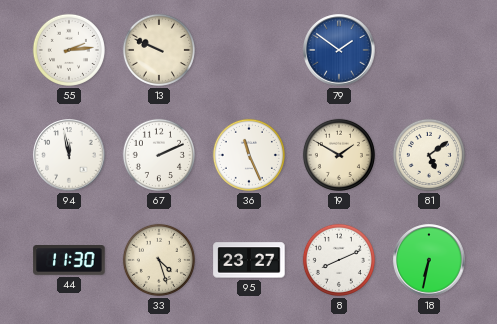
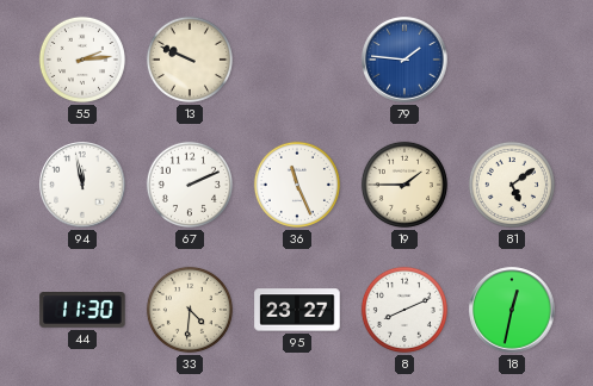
79: 1:51 -> 1:46
19: 1:50 -> 1:45
33: 4:27 -> 4:31
18: 6:32 -> 12:32
